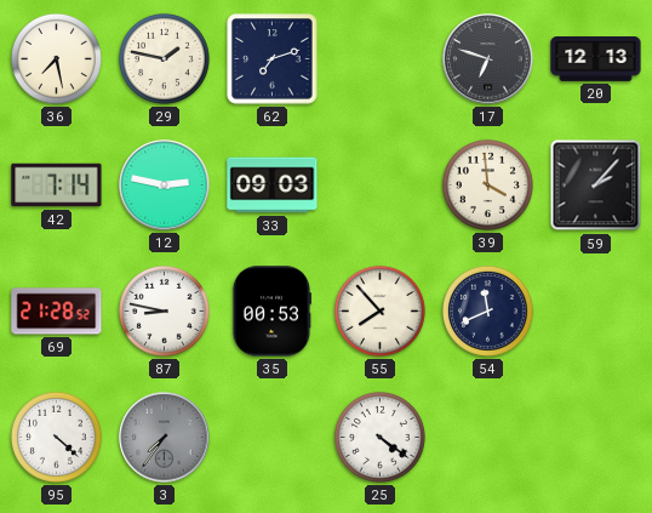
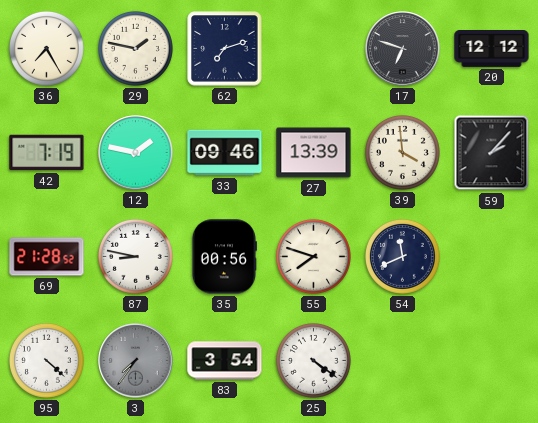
36: 7:28 -> 7:25
20: 12:13 -> 12:12
42: 7:14 -> 7:19
12: 2:47 -> 1:47
33: 09:03 -> 09:46
27: none -> 13:39
35: 00:53 -> 00:56
55: 7:53 -> 7:48
83: none -> 3:54
